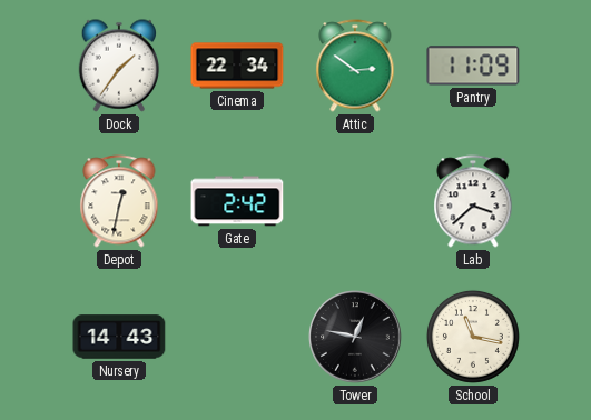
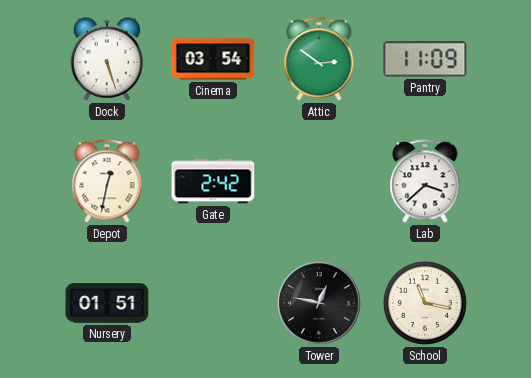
Dock: 1:36 -> 5:27
Cinema: 22:34 -> 03:54
Nursery: 14:43 -> 01:51
